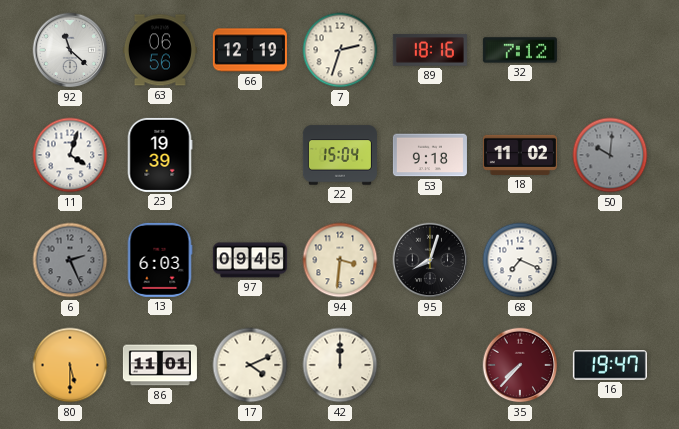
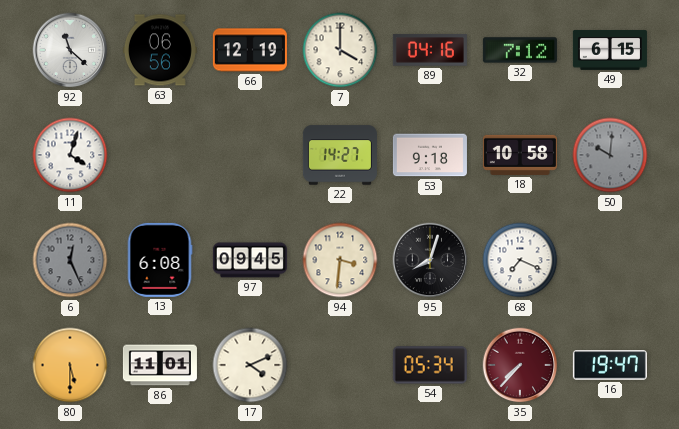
7: 2:33 -> 4:00
89: 18:16 -> 04:16
49: none -> 6:15
23: 19:39 -> none
22: 15:04 -> 14:27
18: 11:02 -> 10:58
6: 2:26 -> 12:26
13: 6:03 -> 6:08
42: 12:00 -> none
54: none -> 05:34
